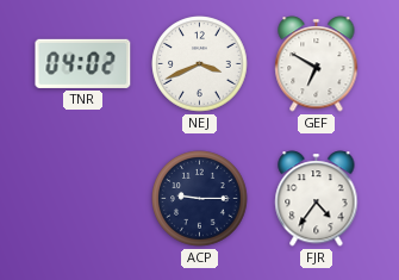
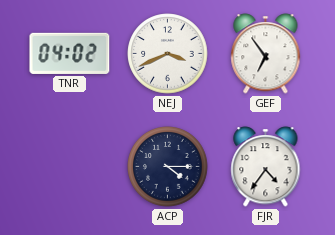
GEF: 6:50 -> 6:54
ACP: 9:15 -> 4:15
